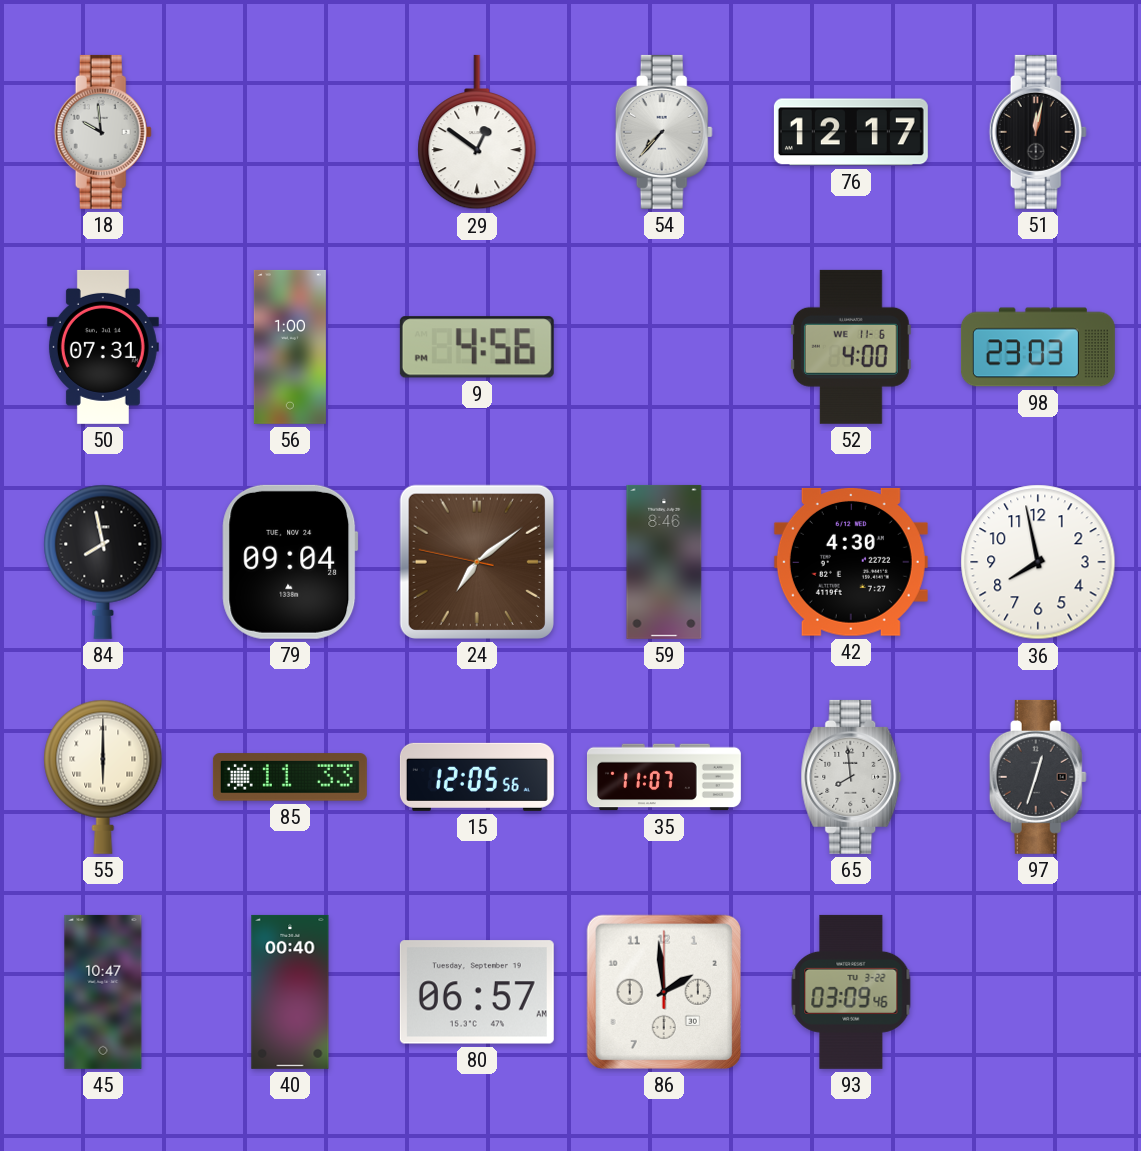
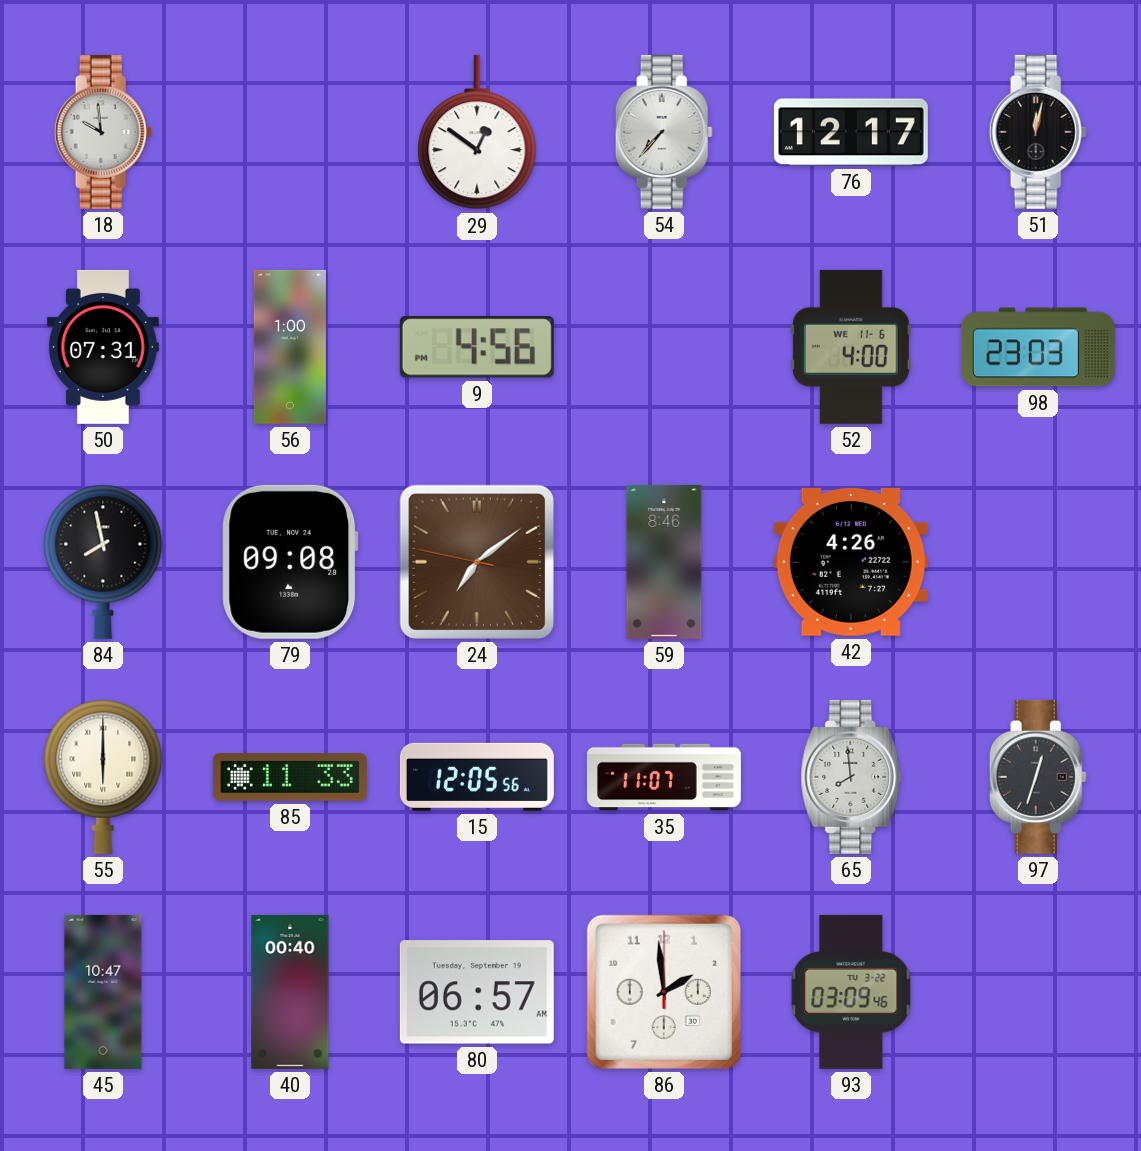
79: 09:04 -> 09:08
42: 4:30 -> 4:26
36: 7:58 -> none
